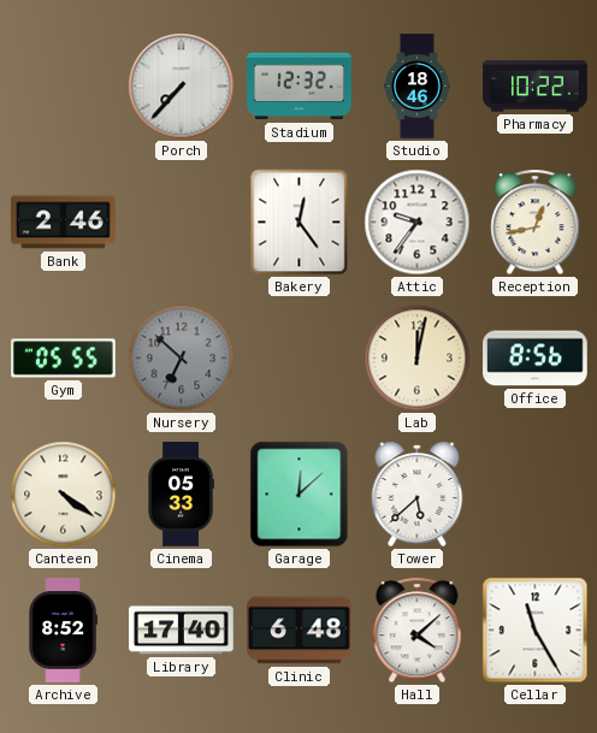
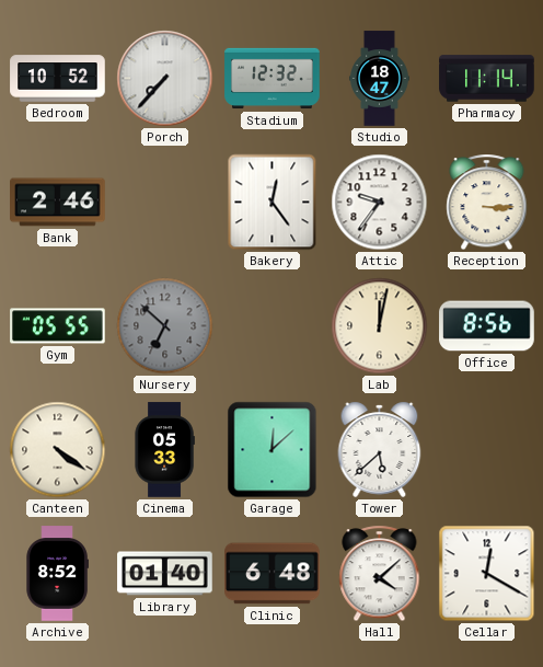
Bedroom: none -> 10:52
Studio: 18:46 -> 18:47
Pharmacy: 10:22 -> 11:14
Reception: 12:43 -> 3:15
Library: 17:40 -> 01:40
Cellar: 11:25 -> 12:20
